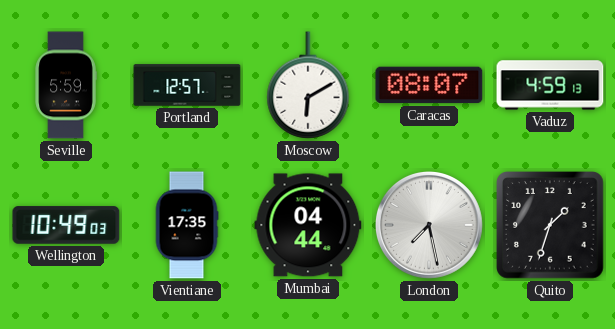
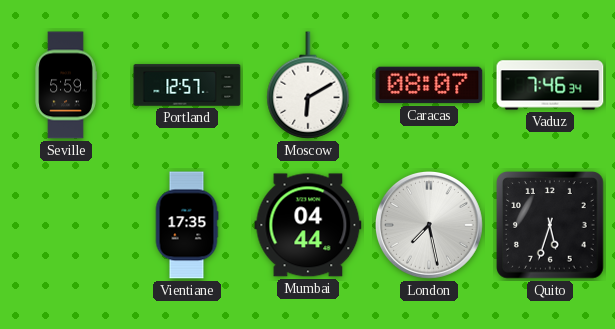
Vaduz: 4:59 -> 7:46
Wellington: 10:49 -> none
Quito: 1:33 -> 5:33
